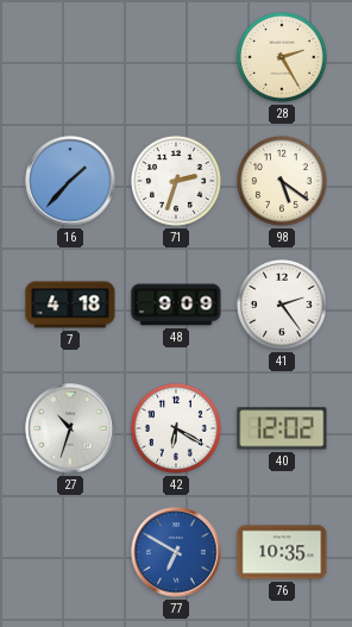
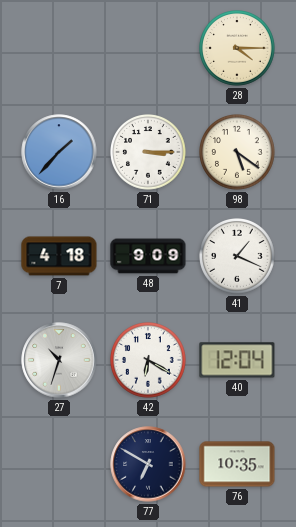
28: 2:25 -> 4:15
71: 2:33 -> 3:15
41: 2:24 -> 1:19
40: 12:02 -> 12:04
77 dial: blue -> navy
